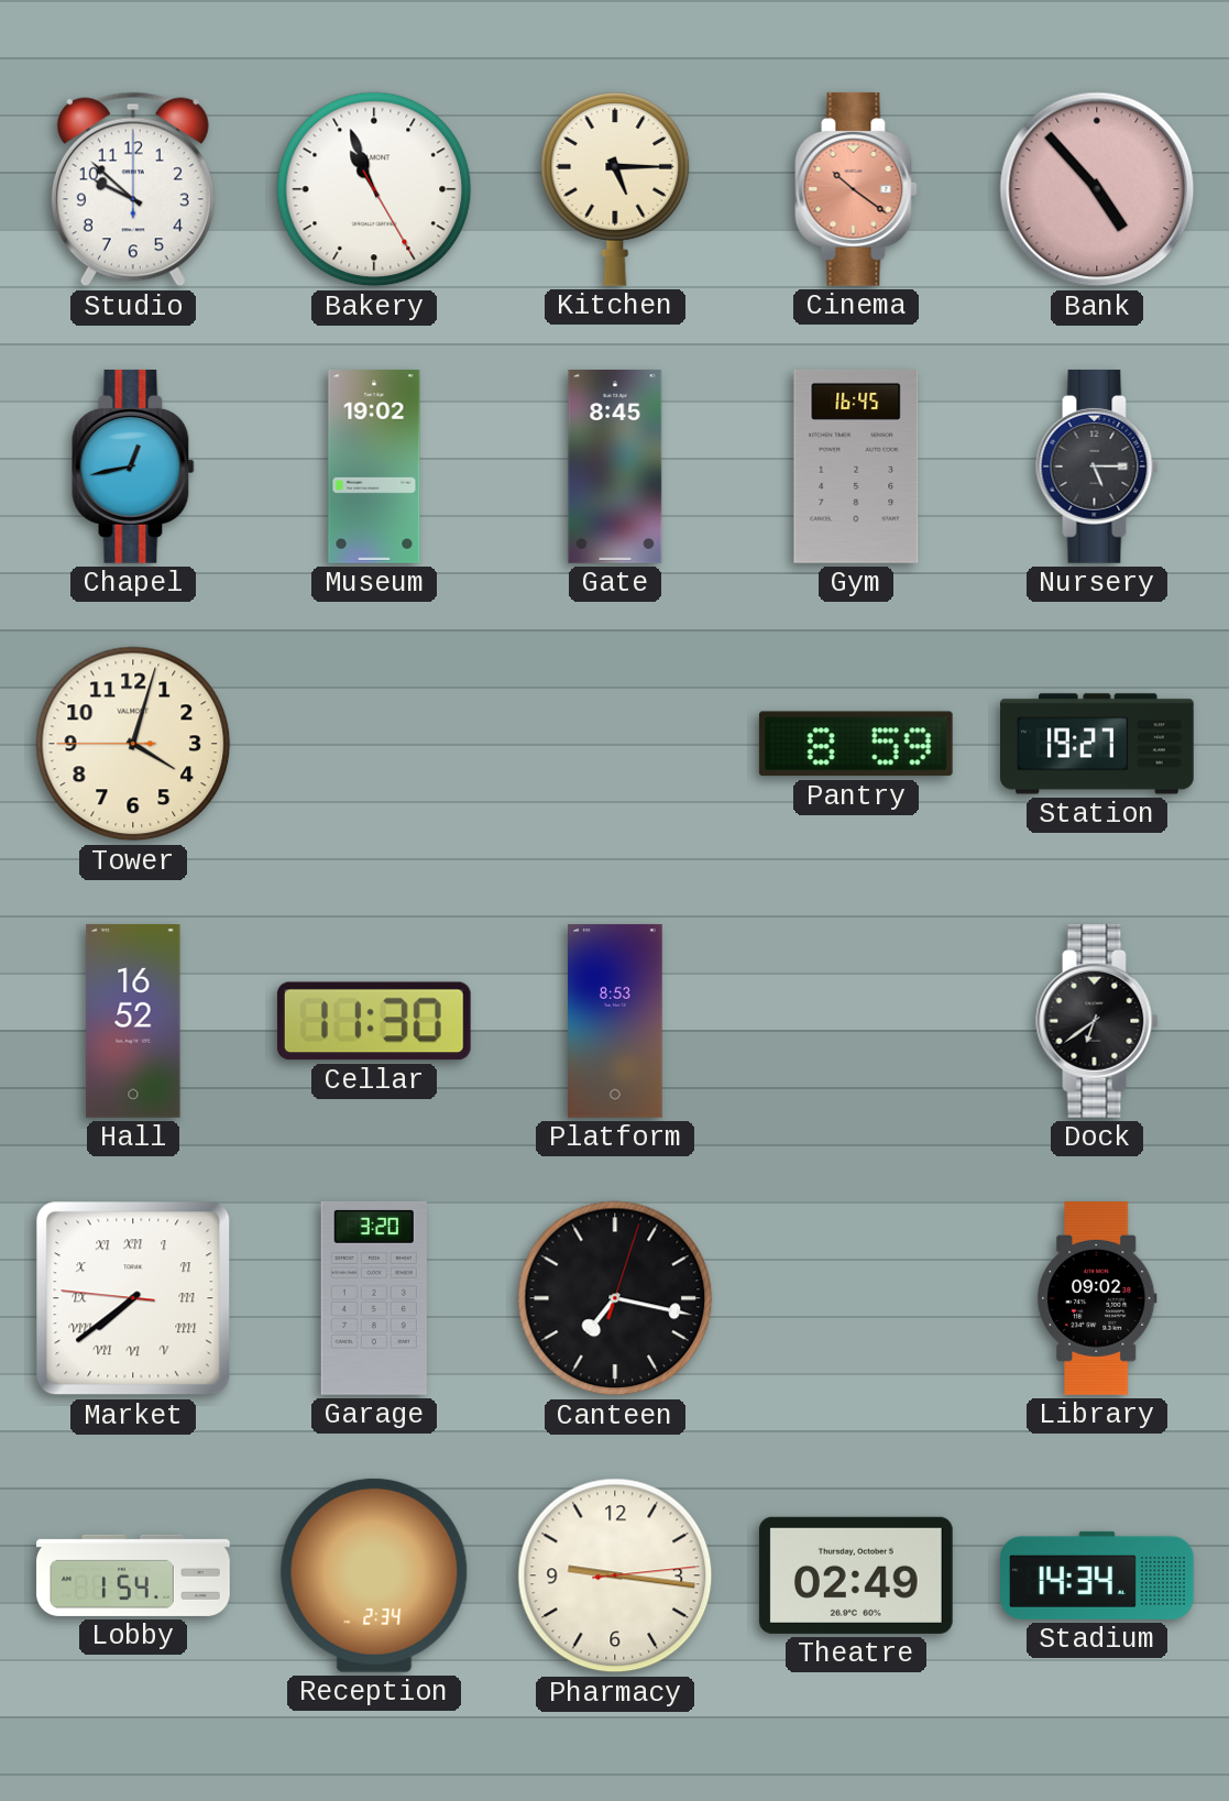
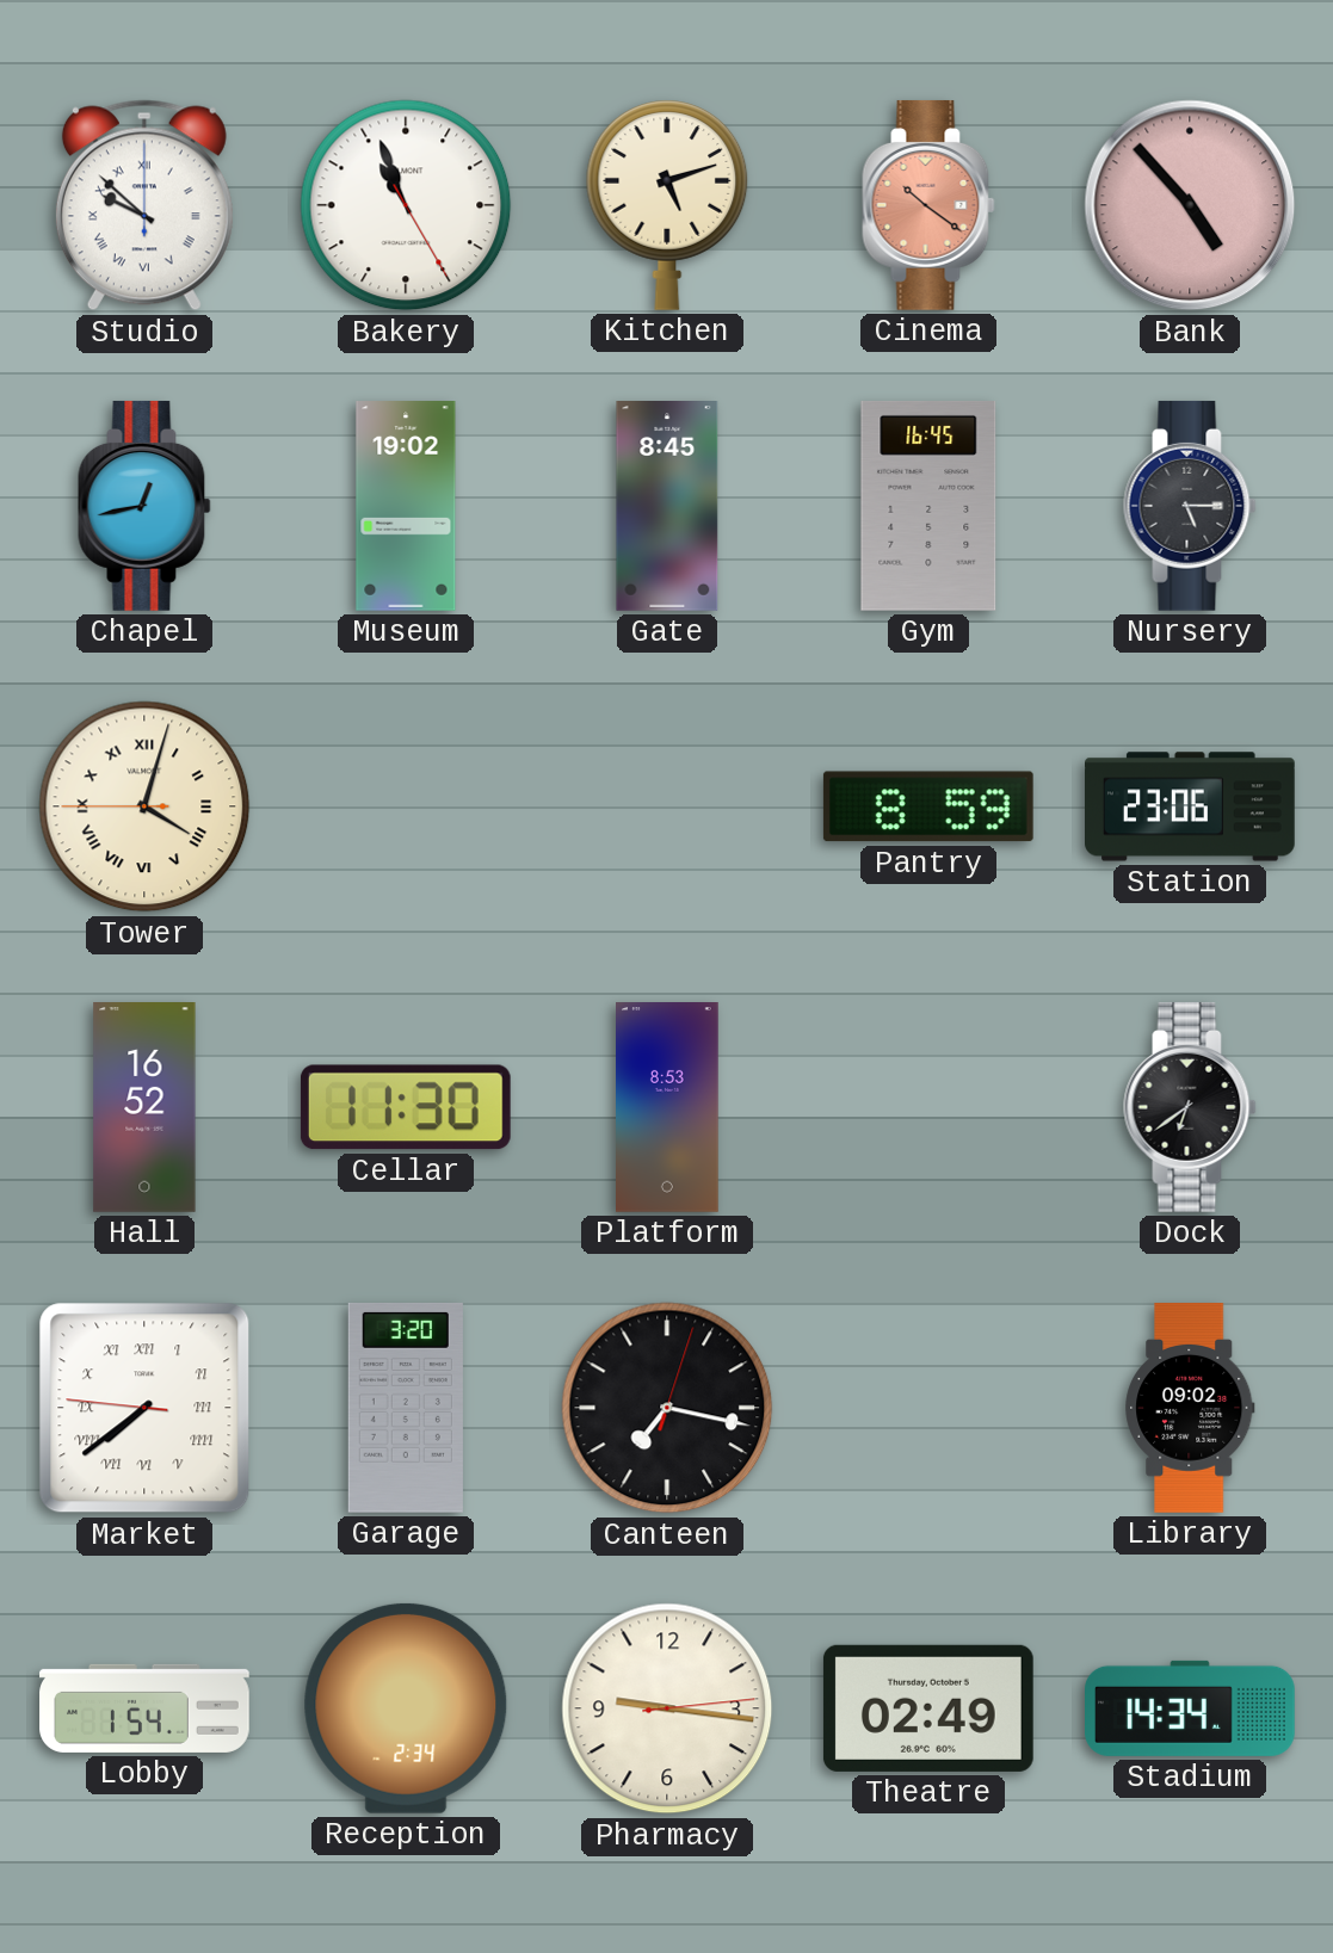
Studio numerals: Arabic -> Roman
Kitchen: 5:15 -> 5:12
Tower numerals: Arabic -> Roman
Station: 19:27 -> 23:06
